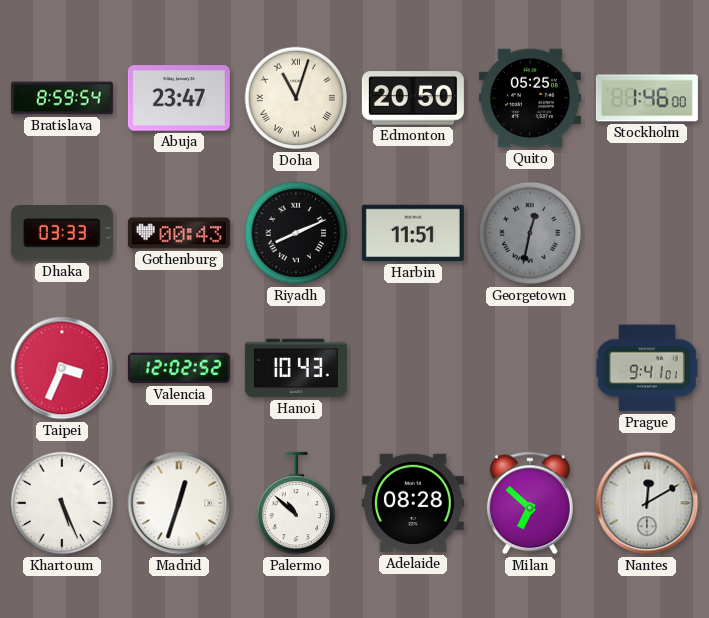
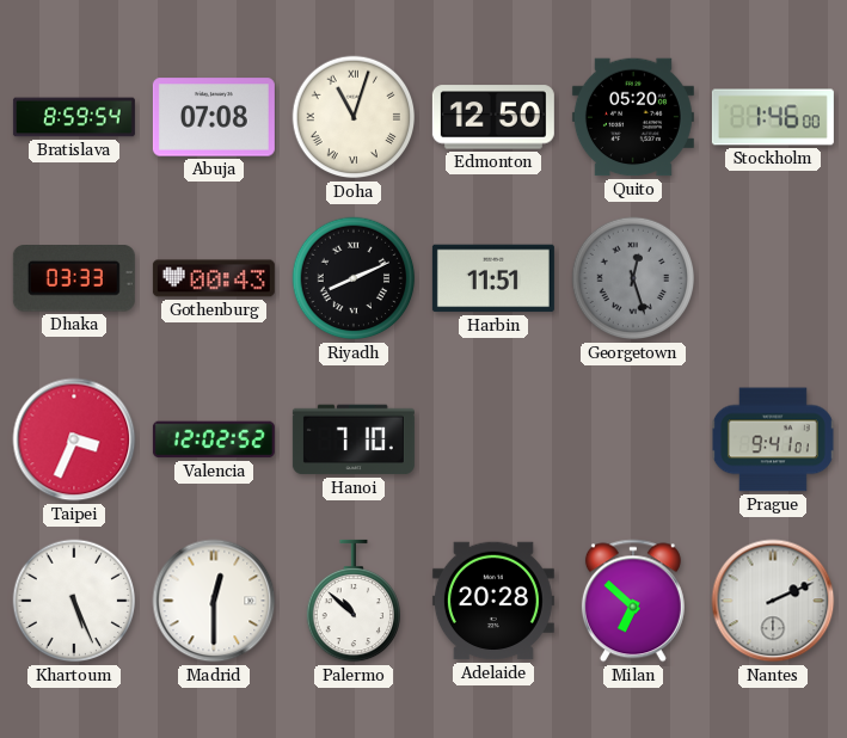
Abuja: 23:47 -> 07:08
Edmonton: 20:50 -> 12:50
Quito: 05:25 -> 05:20
Georgetown: 12:32 -> 12:27
Hanoi: 10:43 -> 7:10
Madrid: 12:33 -> 12:30
Adelaide: 08:28 -> 20:28
Nantes: 12:10 -> 2:11
